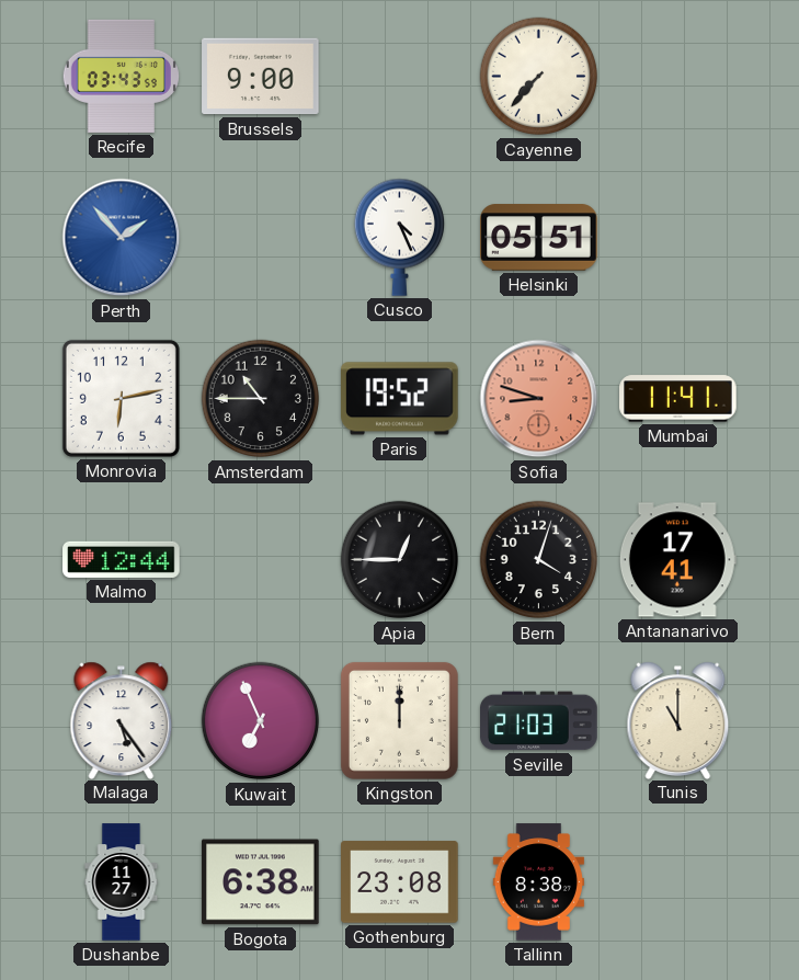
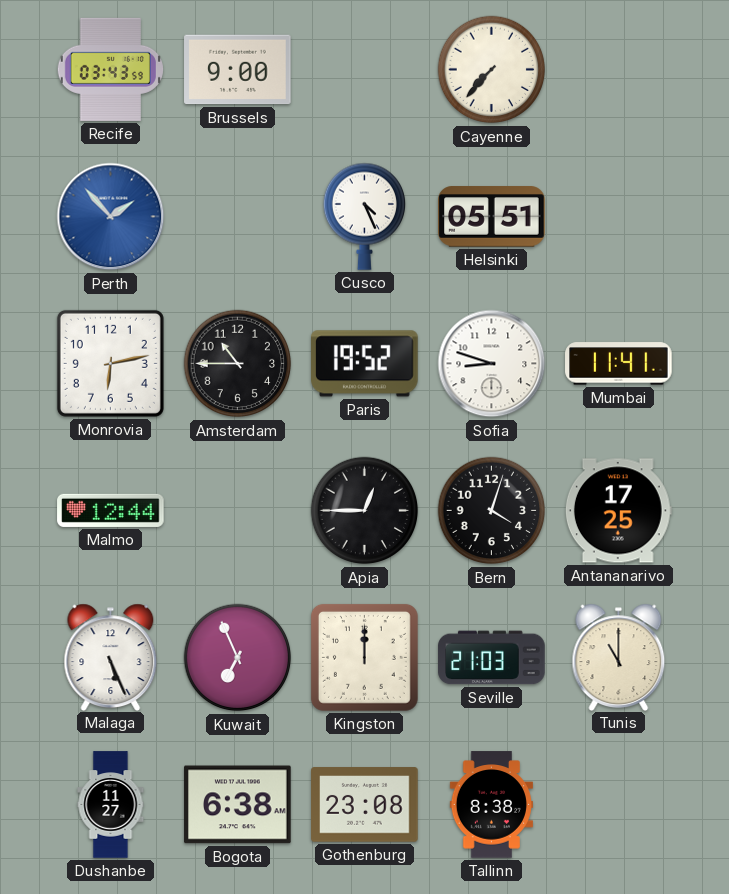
Sofia dial: salmon -> white
Antananarivo: 17:41 -> 17:25
Malaga: 5:24 -> 5:26
